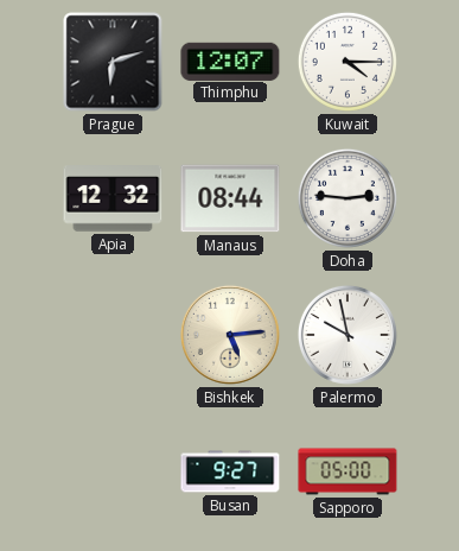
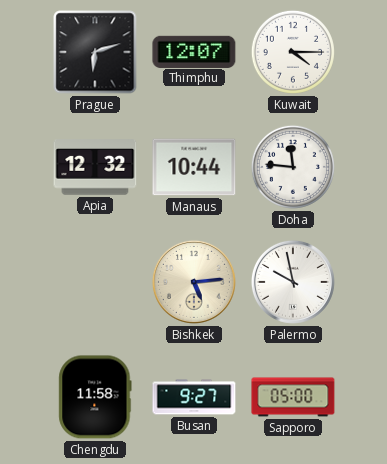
Manaus: 08:44 -> 10:44
Doha: 2:46 -> 11:46
Chengdu: none -> 11:58
